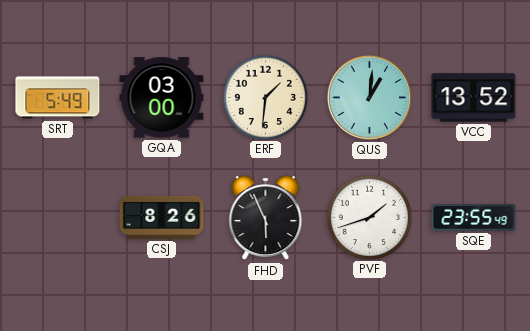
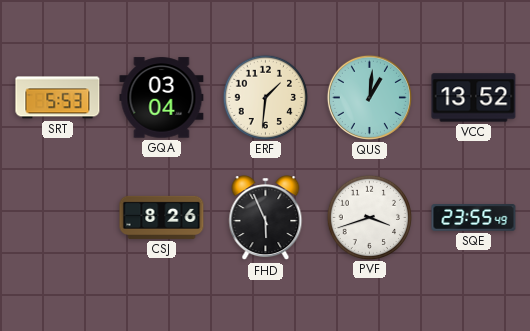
SRT: 5:49 -> 5:53
GQA: 03:00 -> 03:04
PVF: 1:42 -> 3:42
